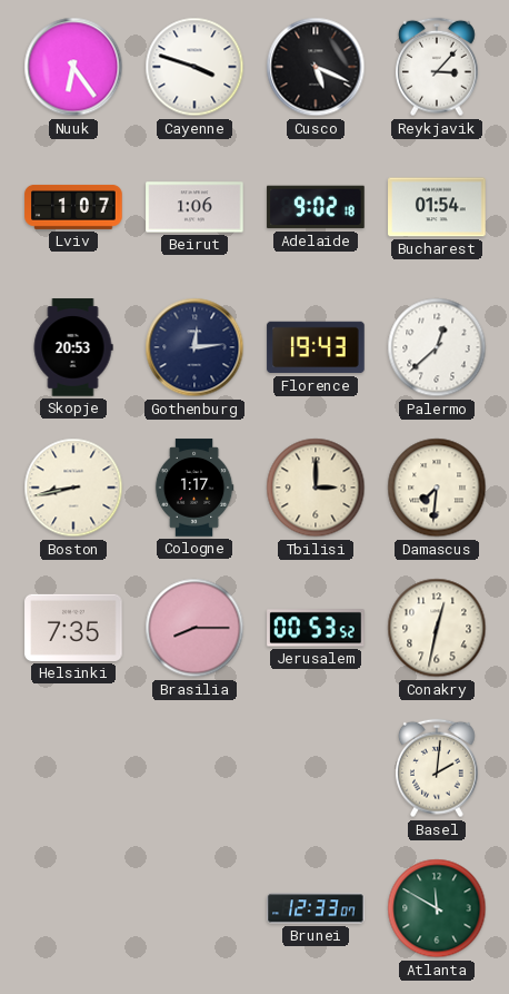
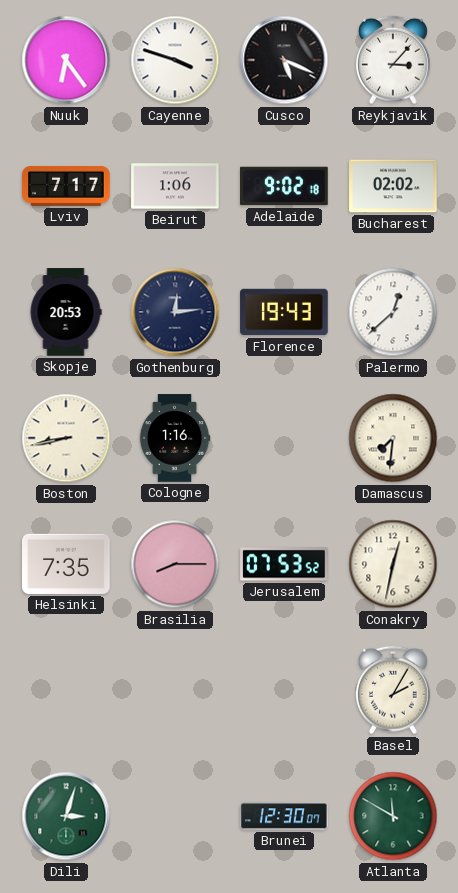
Lviv: 1:07 -> 7:17
Bucharest: 01:54 -> 02:02
Cologne: 1:17 -> 1:16
Tbilisi: 3:00 -> none
Jerusalem: 00:53 -> 07:53
Basel: 2:01 -> 2:05
Dili: none -> 3:03
Brunei: 12:33 -> 12:30
